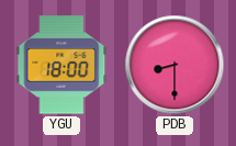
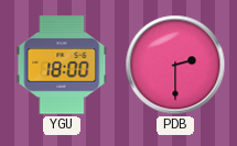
PDB: 8:30 -> 2:30
